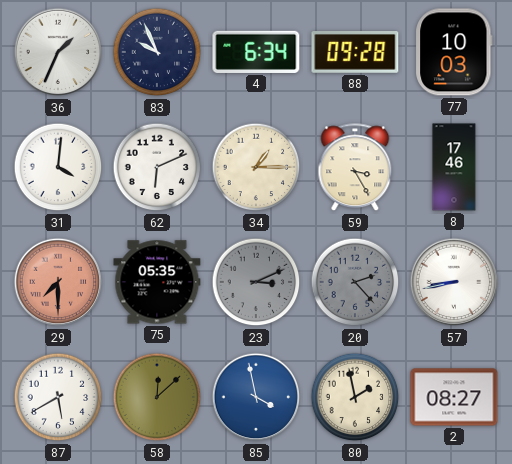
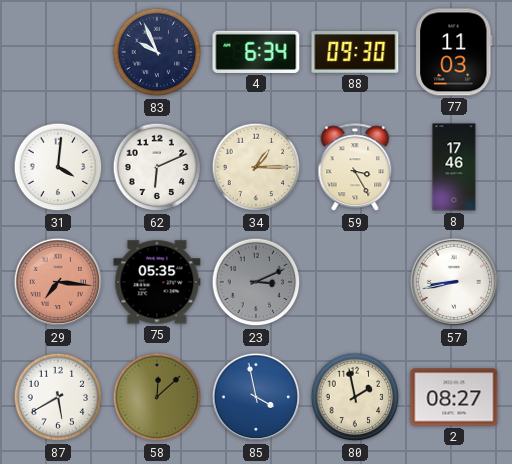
36: 1:34 -> none
88: 09:28 -> 09:30
77: 10:03 -> 11:03
29: 7:30 -> 7:16
20: 2:23 -> none
